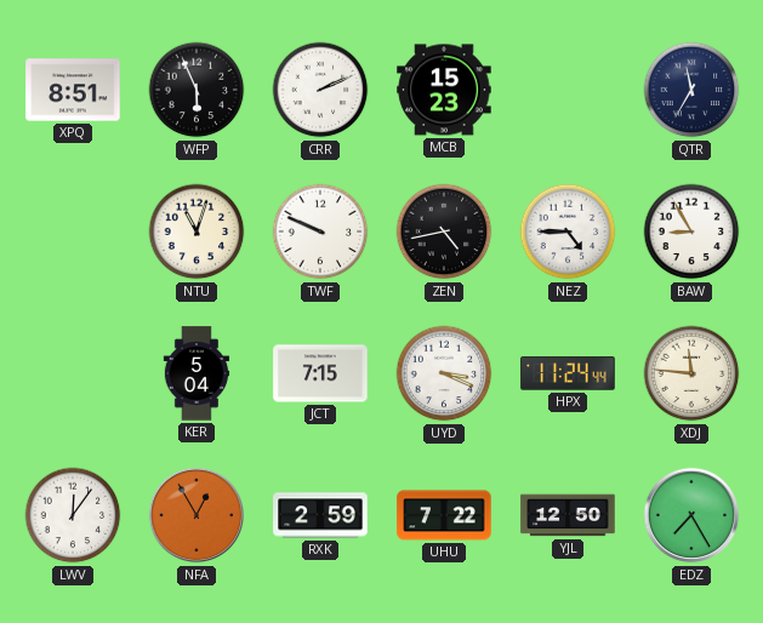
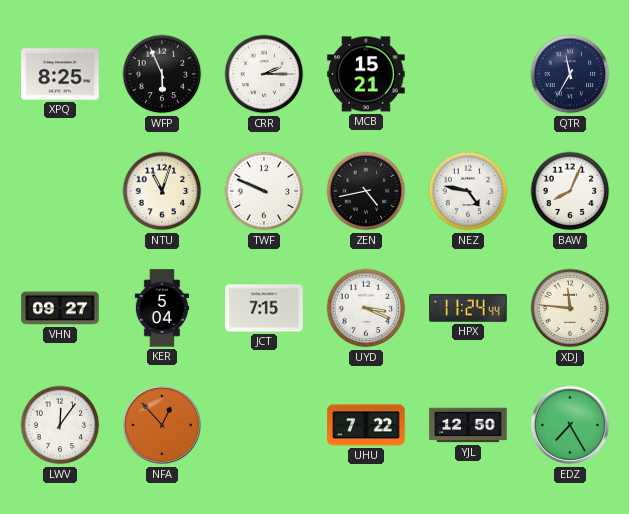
XPQ: 8:51 -> 8:25
CRR: 2:11 -> 2:15
MCB: 15:23 -> 15:21
NEZ: 4:45 -> 4:47
BAW: 8:55 -> 8:04
VHN: none -> 09:27
NFA: 12:55 -> 12:53
RXK: 2:59 -> none
